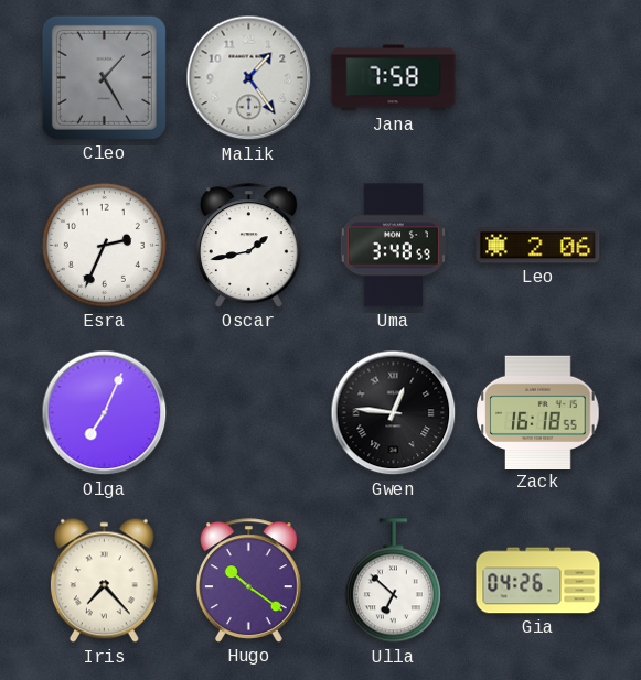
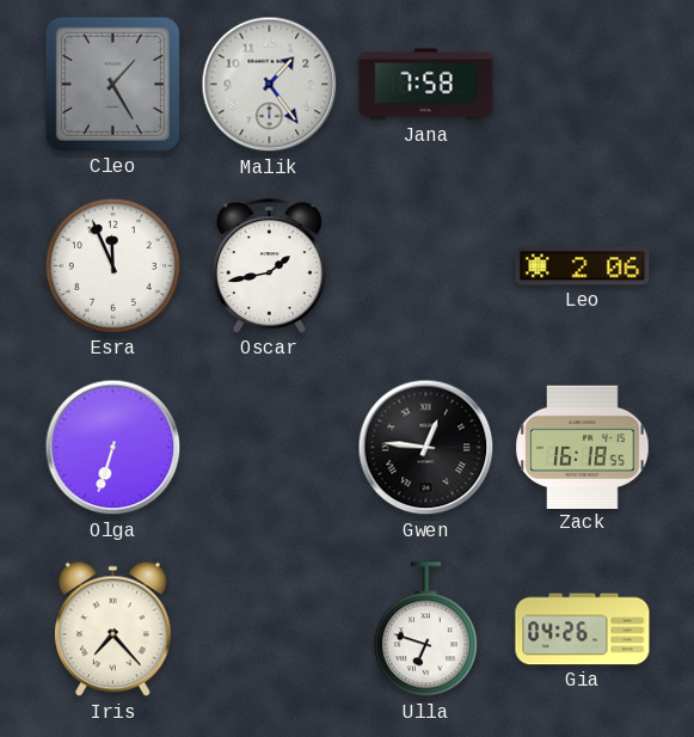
Esra: 2:34 -> 11:56
Uma: 3:48 -> none
Olga: 7:04 -> 6:33
Hugo: 10:21 -> none
Ulla: 6:52 -> 6:48
